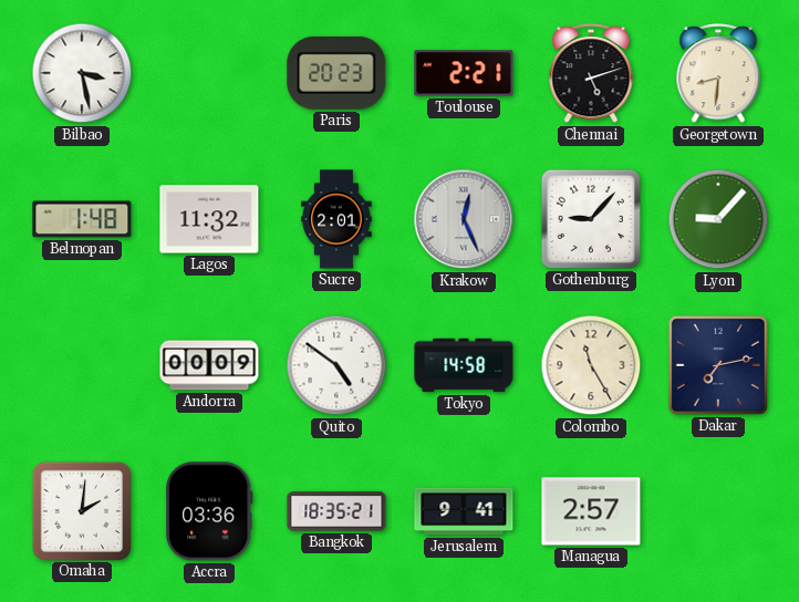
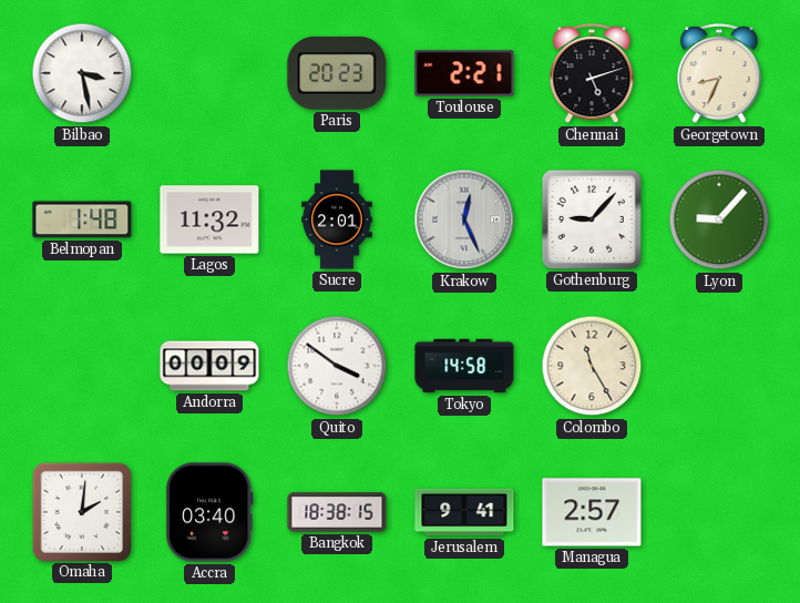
Georgetown: 8:31 -> 8:34
Quito: 4:51 -> 3:51
Dakar: 7:13 -> none
Accra: 03:36 -> 03:40
Bangkok: 18:35 -> 18:38
